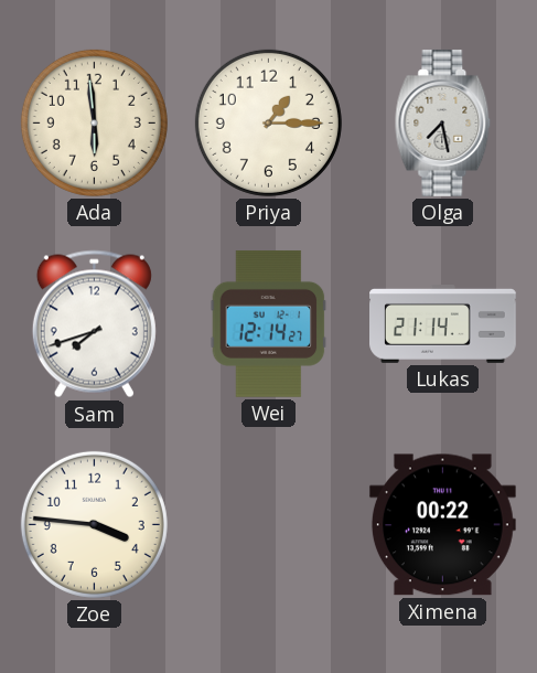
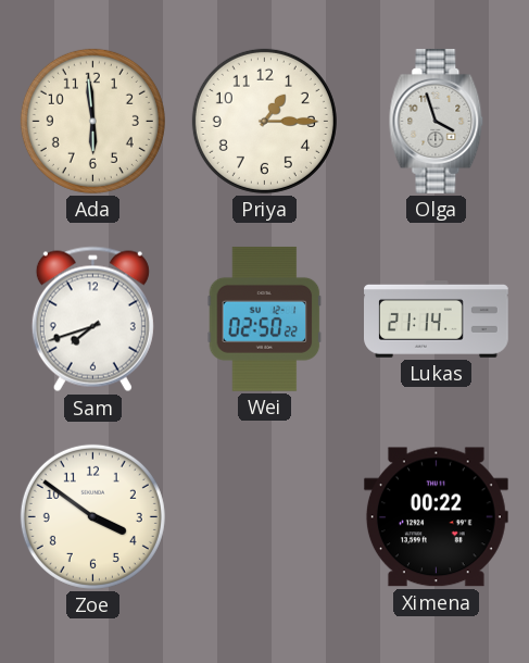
Olga: 7:28 -> 3:57
Wei: 12:14 -> 02:50
Zoe: 3:46 -> 3:51
